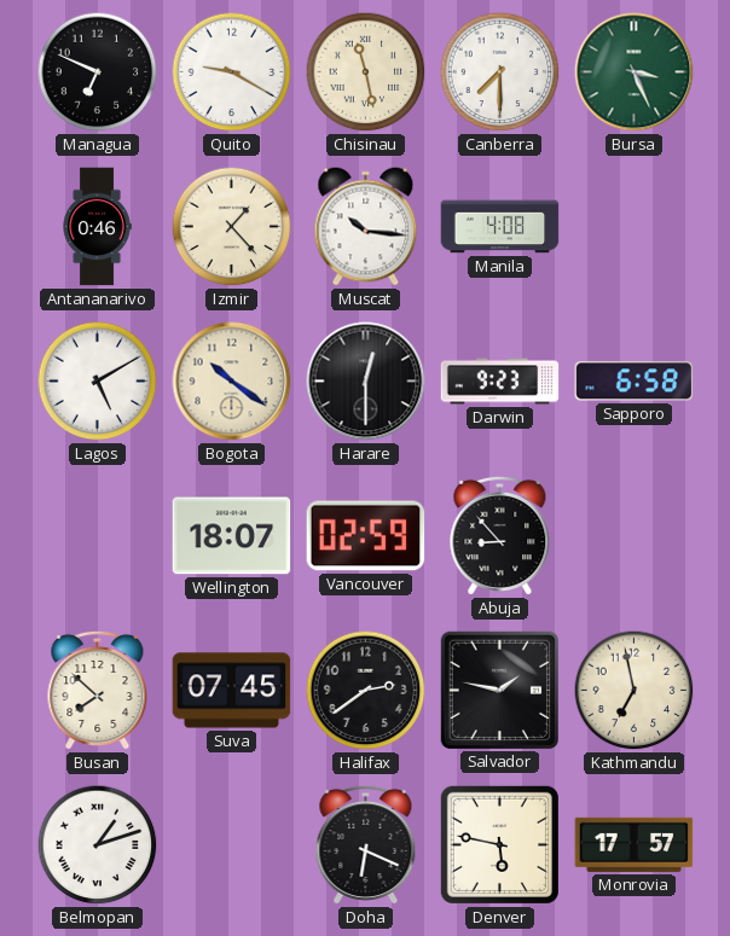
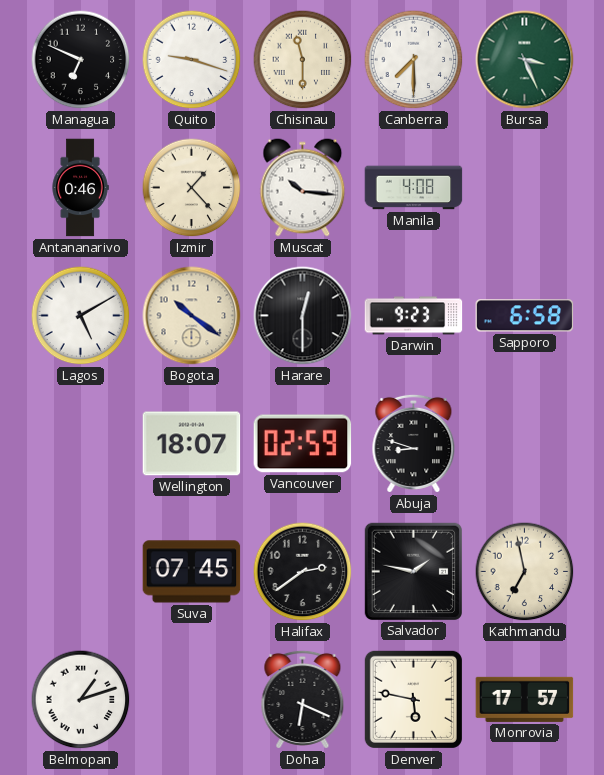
Quito: 9:20 -> 9:18
Chisinau: 11:28 -> 11:30
Abuja: 8:53 -> 8:48
Busan: 7:52 -> none
